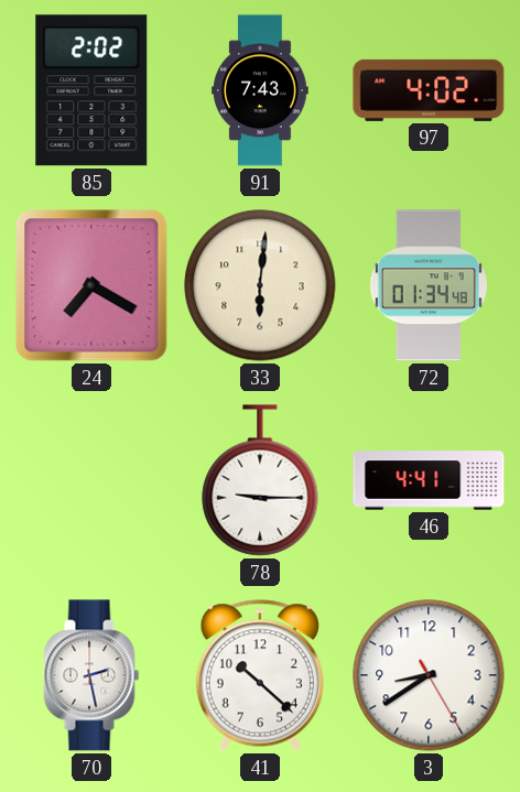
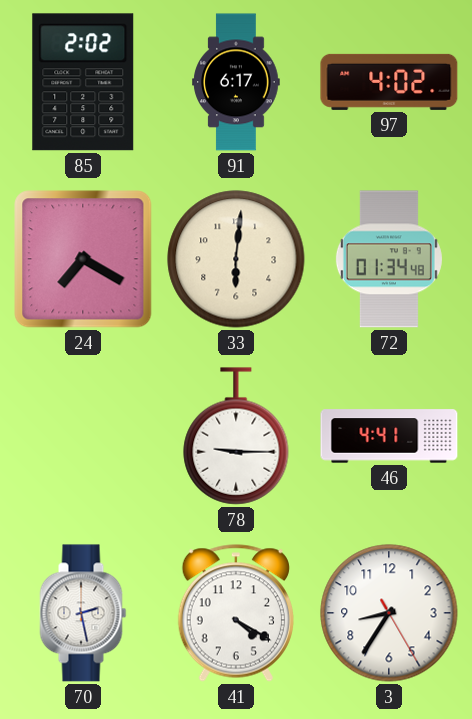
91: 7:43 -> 6:17
41: 10:22 -> 4:20
3: 8:39 -> 8:35
